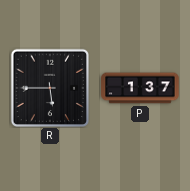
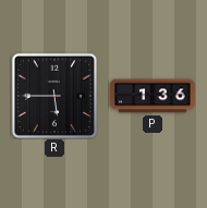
P: 1:37 -> 1:36
